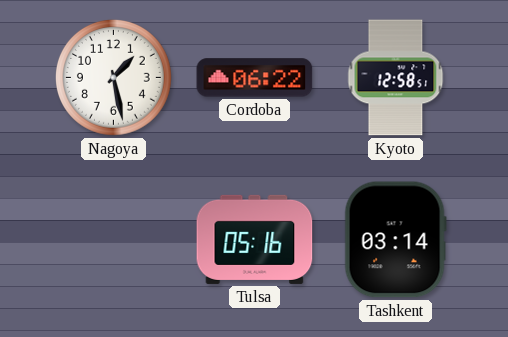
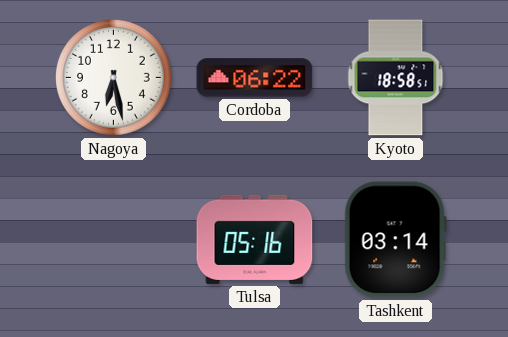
Nagoya: 1:28 -> 6:28
Kyoto: 12:58 -> 18:58
